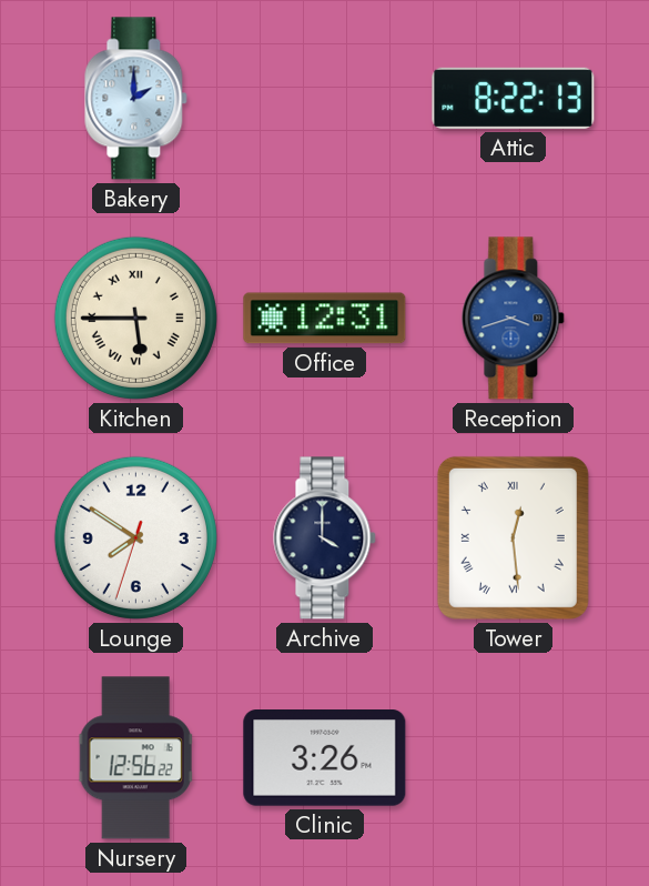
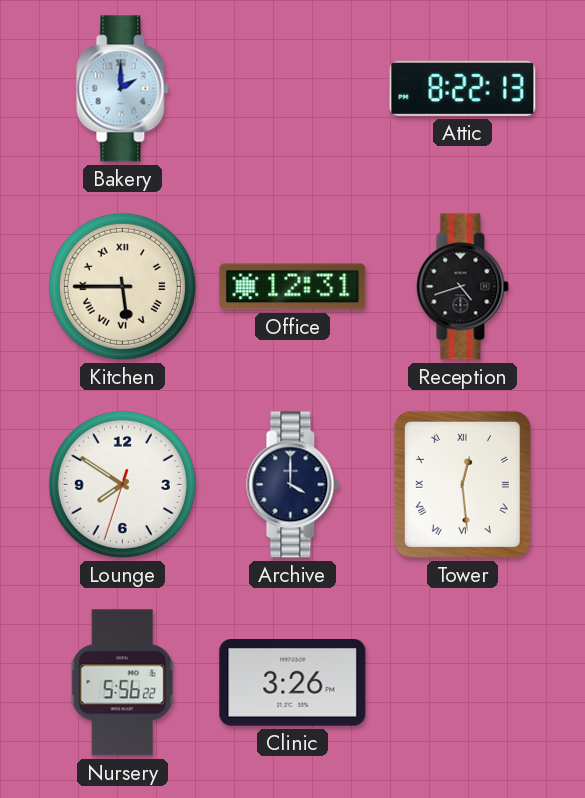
Reception: 3:42 -> 4:42
Reception dial: blue -> black
Nursery: 12:56 -> 5:56
